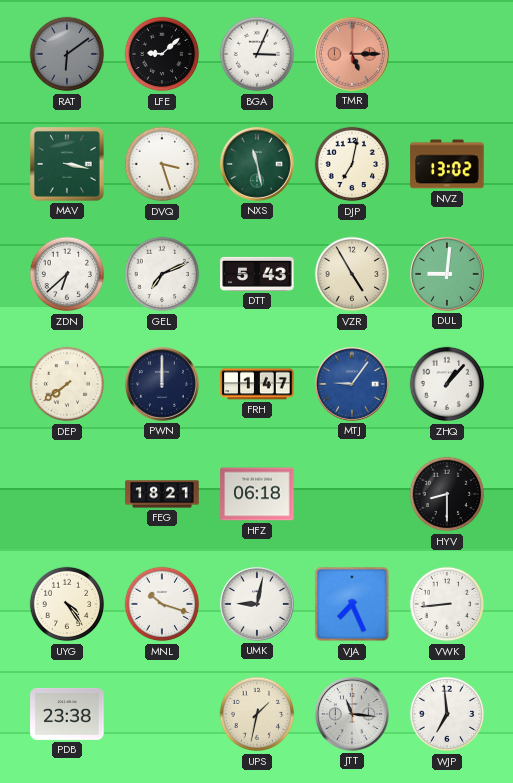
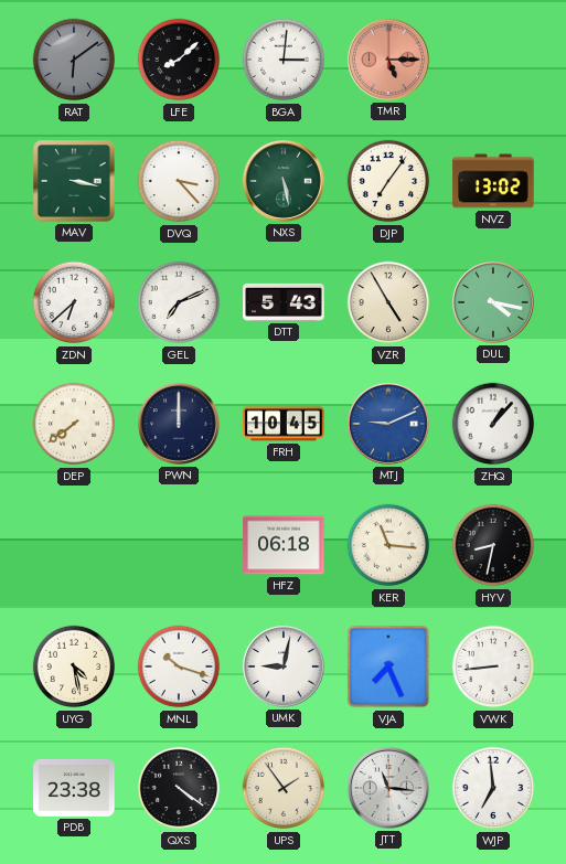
LFE: 9:08 -> 8:08
BGA: 3:04 -> 3:01
DVQ: 3:27 -> 3:23
NXS: 11:28 -> 5:28
DJP: 7:02 -> 7:06
DUL: 9:01 -> 4:17
FRH: 1:47 -> 10:45
MTJ: 9:06 -> 9:11
FEG: 18:21 -> none
KER: none -> 11:16
HYV: 8:30 -> 8:32
UYG: 4:24 -> 4:28
QXS: none -> 4:21
UPS: 1:32 -> 1:54
